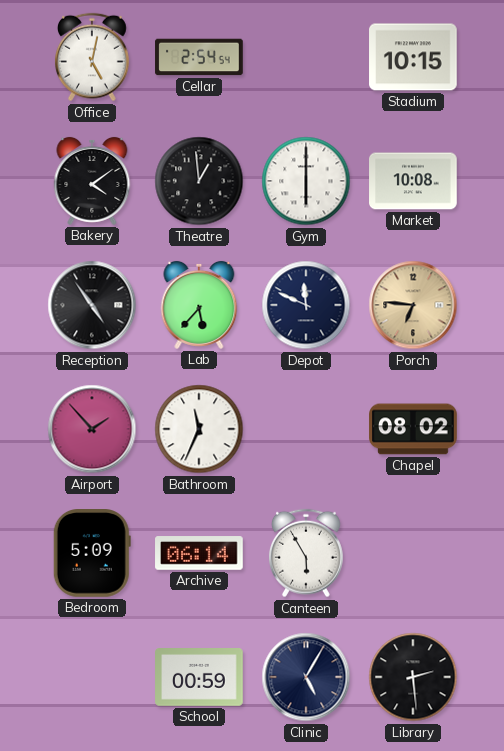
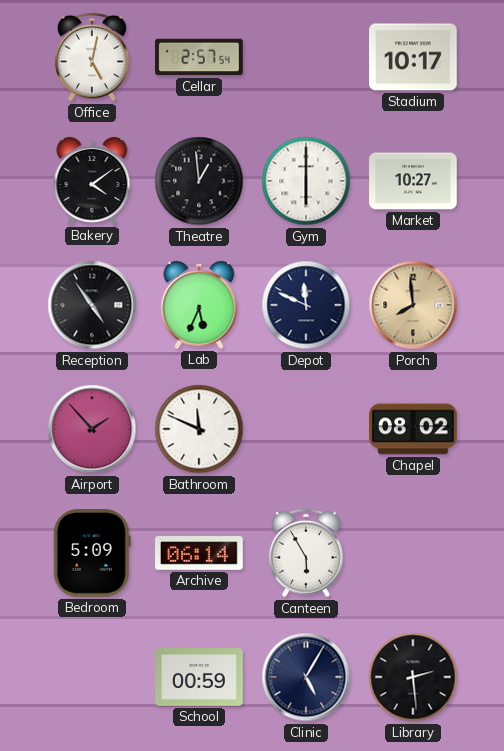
Cellar: 2:54 -> 2:57
Stadium: 10:15 -> 10:17
Market: 10:08 -> 10:27
Lab: 5:37 -> 5:34
Porch: 6:46 -> 7:59
Bathroom: 11:34 -> 11:49
